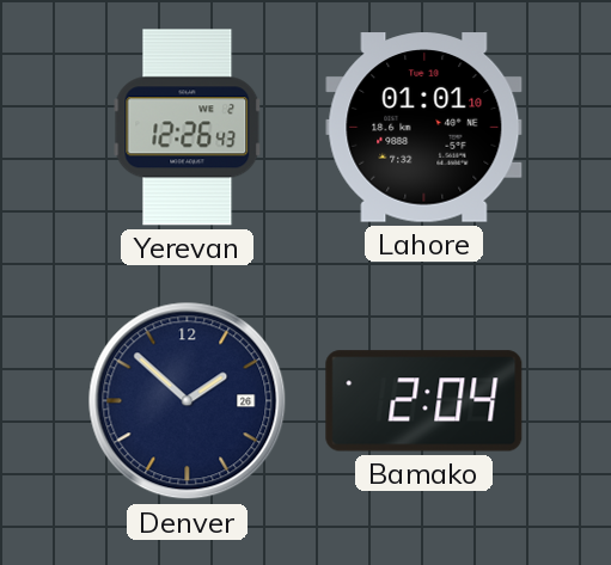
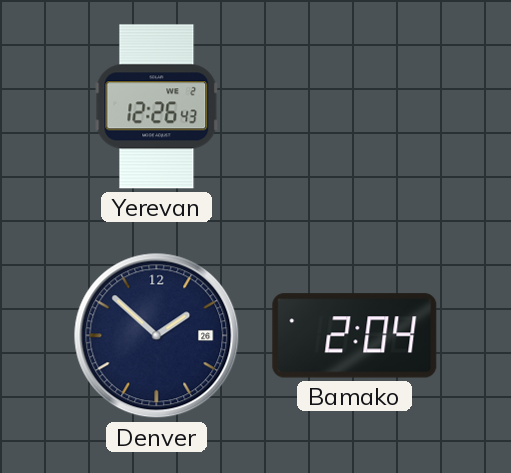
Lahore: 01:01 -> none
